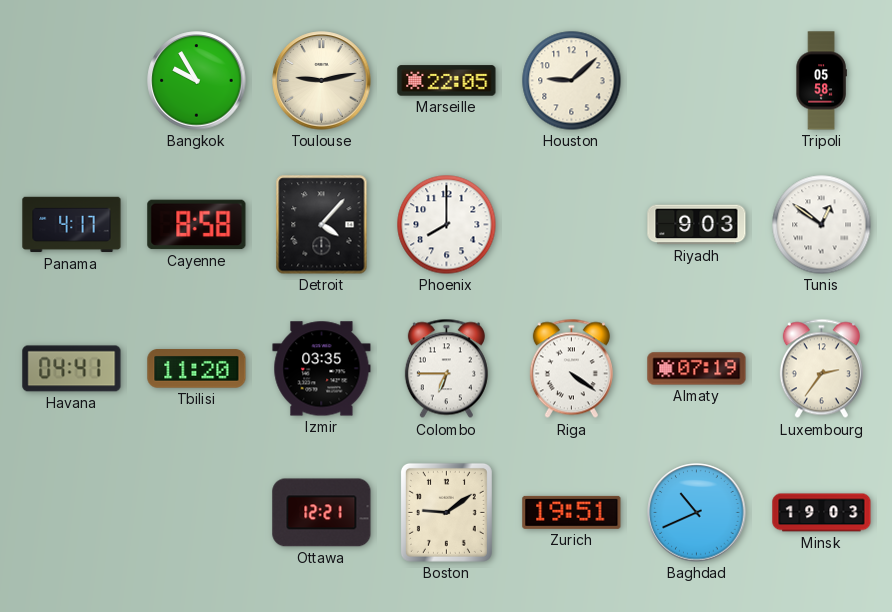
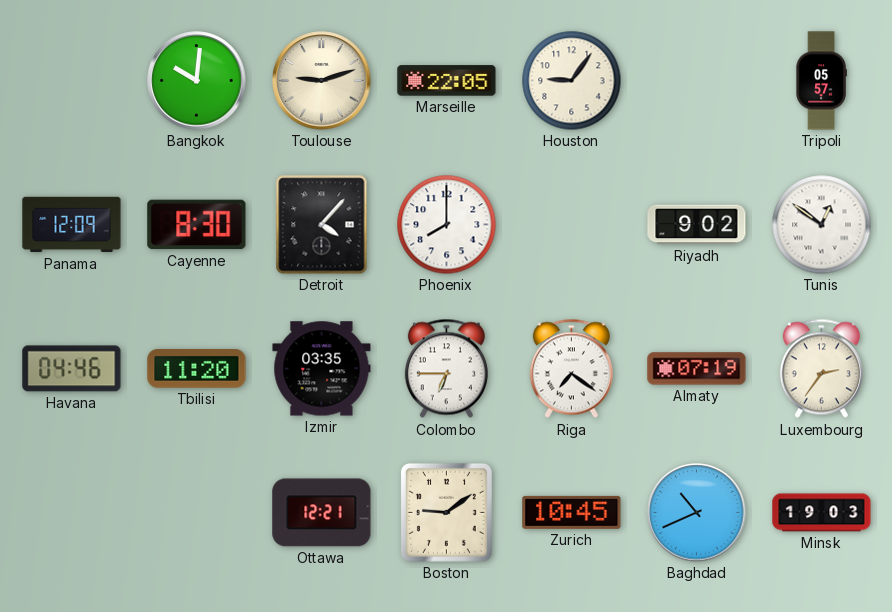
Bangkok: 9:55 -> 10:01
Toulouse: 9:13 -> 9:12
Houston: 9:08 -> 9:06
Tripoli: 05:58 -> 05:57
Panama: 4:17 -> 12:09
Cayenne: 8:58 -> 8:30
Riyadh: 9:03 -> 9:02
Havana: 04:41 -> 04:46
Riga: 4:21 -> 7:21
Zurich: 19:51 -> 10:45
